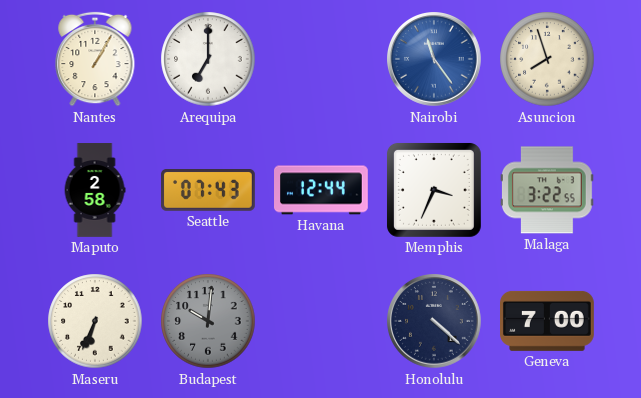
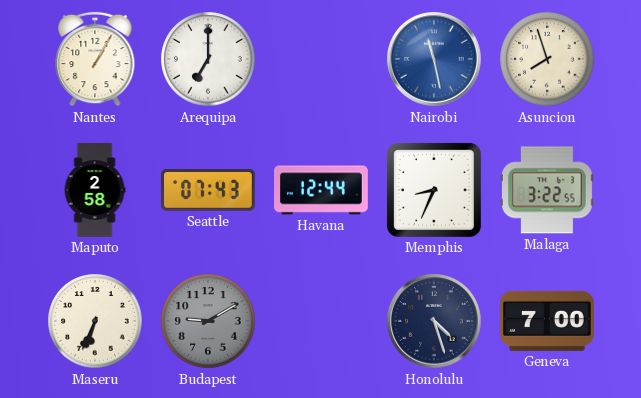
Nairobi: 11:24 -> 11:28
Memphis: 3:34 -> 8:34
Budapest: 10:01 -> 9:10
Honolulu: 4:22 -> 4:27
